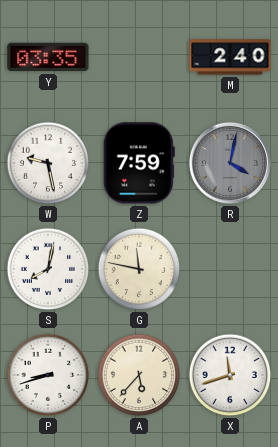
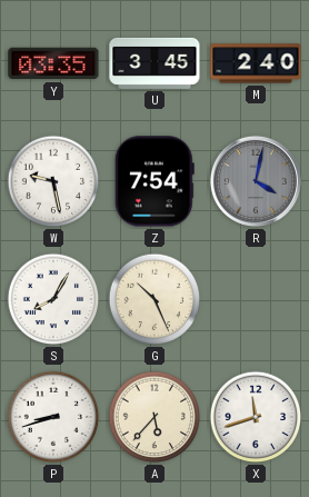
U: none -> 3:45
Z: 7:59 -> 7:54
S: 8:02 -> 8:05
G: 11:47 -> 10:26
